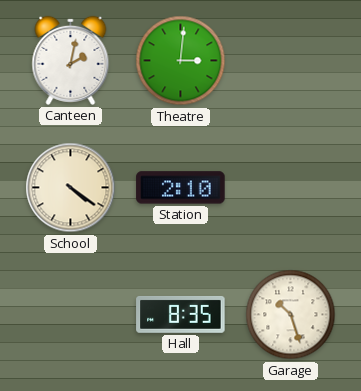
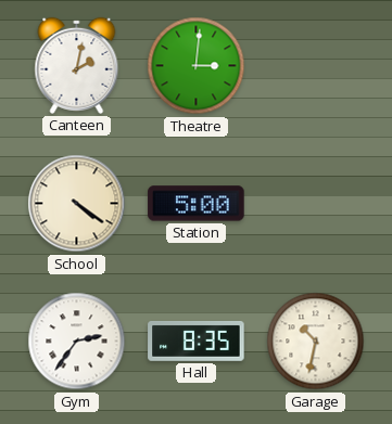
Station: 2:10 -> 5:00
Gym: none -> 2:36
Garage: 10:27 -> 10:32
